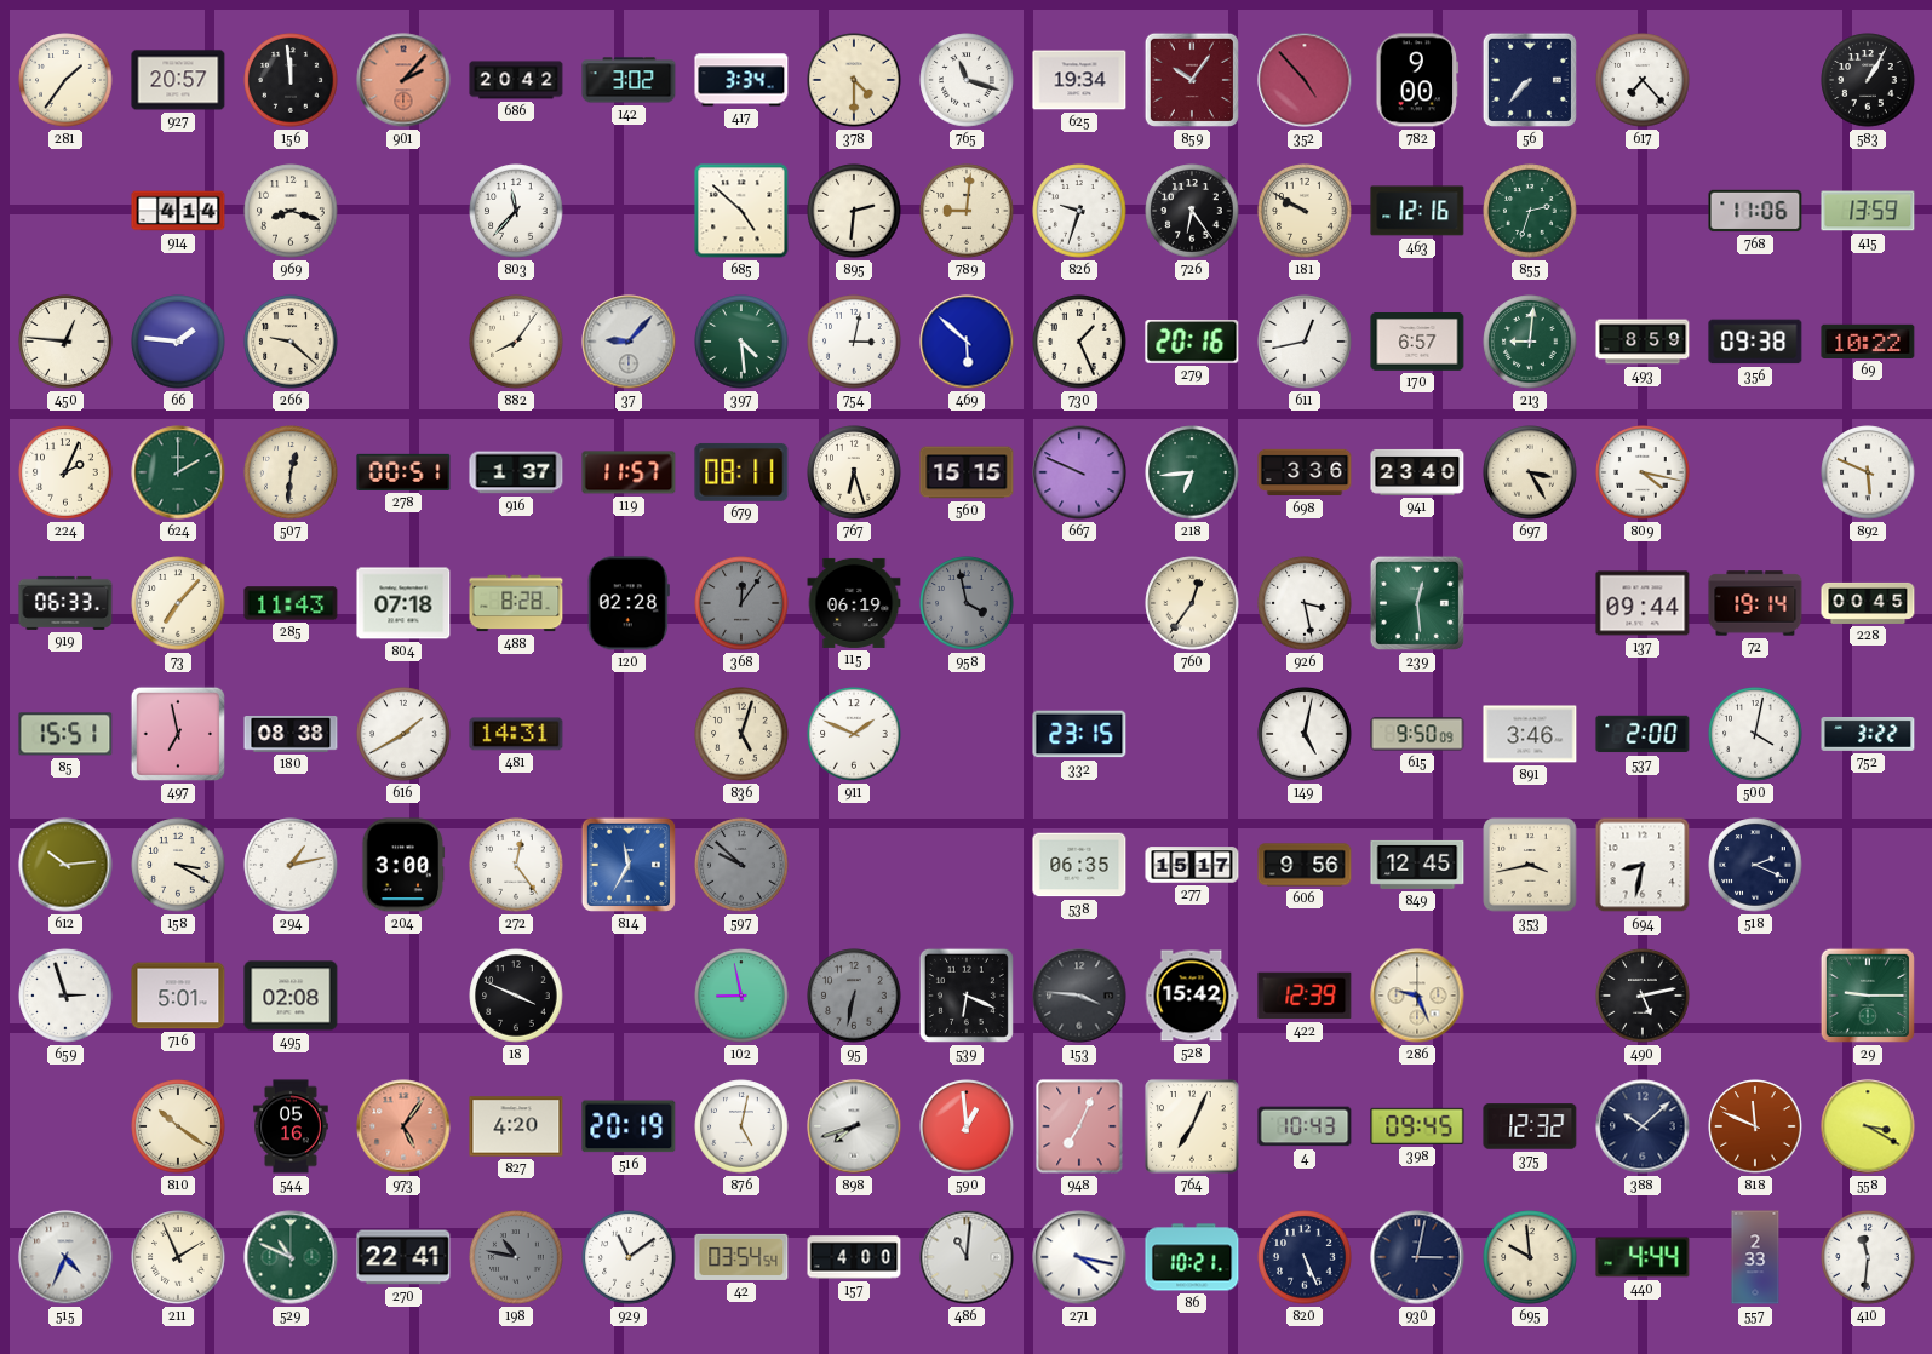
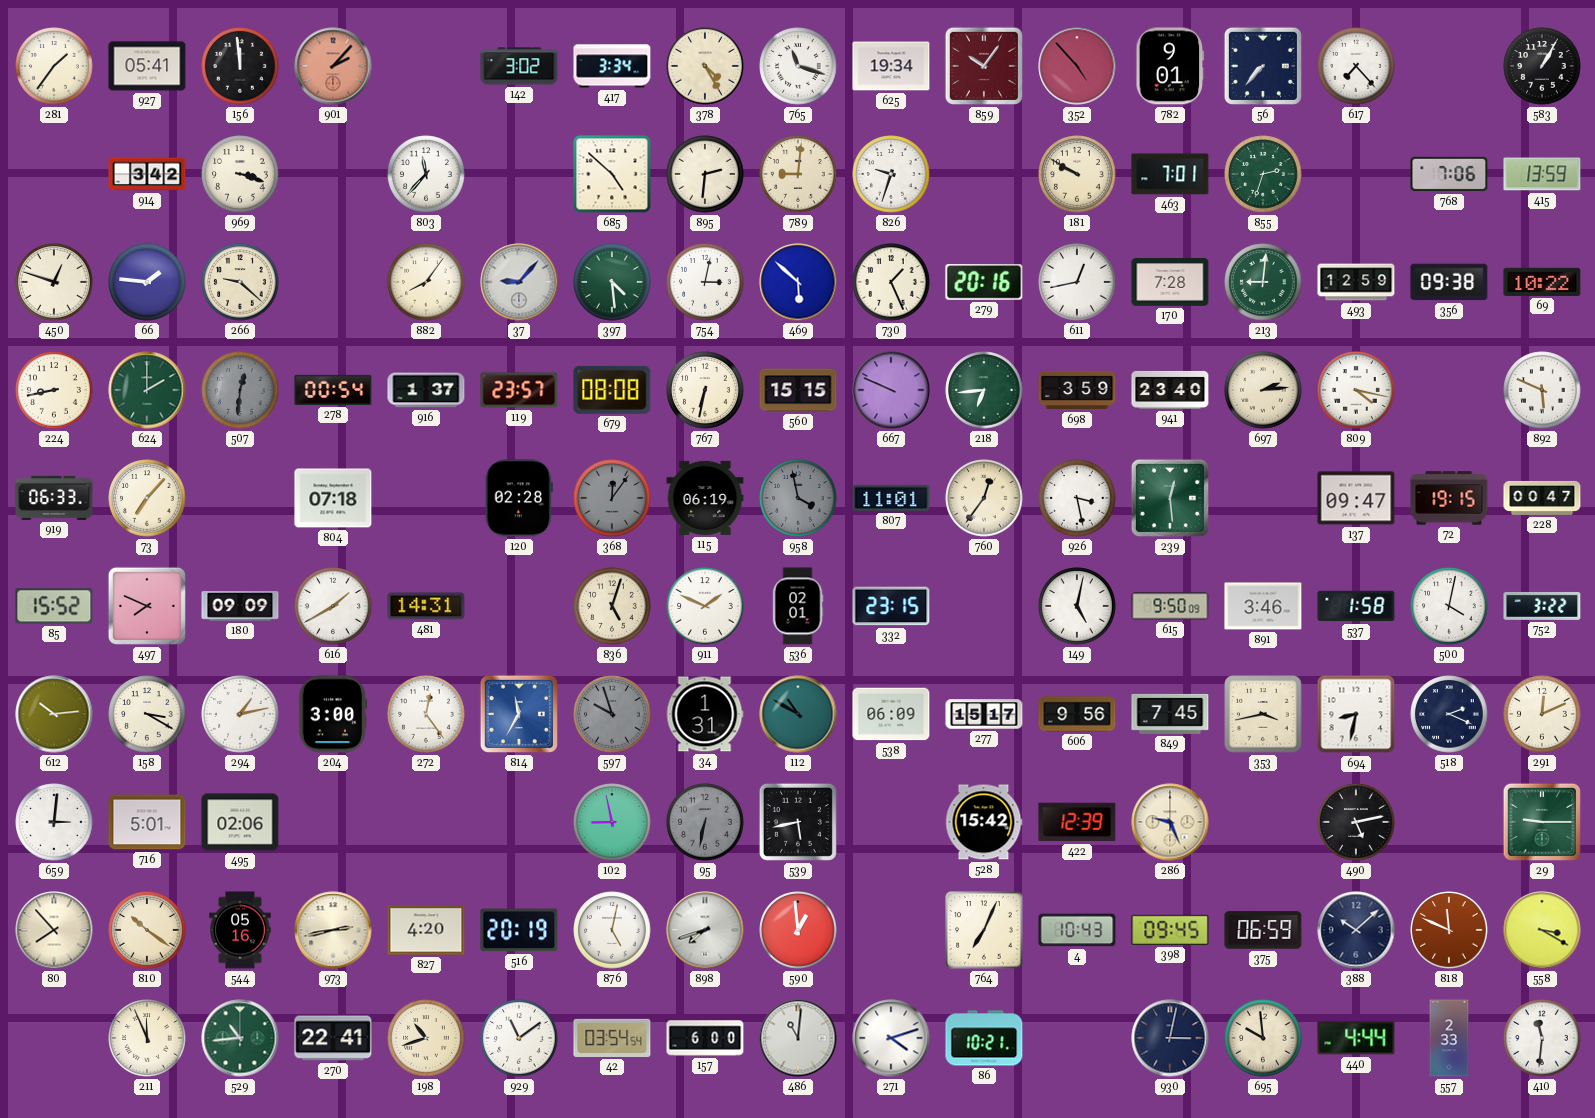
927: 20:57 -> 05:41
686: 20:42 -> none
378: 4:30 -> 4:25
782: 9:00 -> 9:01
914: 4:14 -> 3:42
969: 8:18 -> 3:18
726: 6:24 -> none
463: 12:16 -> 7:01
768: 11:06 -> 7:06
450: 12:46 -> 12:48
170: 6:57 -> 7:28
493: 8:59 -> 12:59
224: 2:04 -> 8:43
507 dial: cream -> grey
278: 00:51 -> 00:54
119: 11:57 -> 23:57
679: 08:11 -> 08:08
767: 6:27 -> 6:32
698: 3:36 -> 3:59
697: 3:25 -> 2:14
285: 11:43 -> none
488: 8:28 -> none
807: none -> 11:01
137: 09:44 -> 09:47
72: 19:14 -> 19:15
228: 00:45 -> 00:47
85: 15:51 -> 15:52
497: 6:58 -> 7:49
180: 08:38 -> 09:09
536: none -> 02:01
537: 2:00 -> 1:58
597: 9:52 -> 9:57
34: none -> 1:31
112: none -> 10:50
538: 06:35 -> 06:09
849: 12:45 -> 7:45
291: none -> 12:11
659: 2:57 -> 3:01
495: 02:08 -> 02:06
18: 3:49 -> none
539: 6:19 -> 5:43
153: 3:46 -> none
80: none -> 7:53
973: 5:06 -> 2:43
973 dial: salmon -> cream
948: 7:04 -> none
375: 12:32 -> 06:59
515: 4:34 -> none
211: 1:56 -> 11:56
529: 10:49 -> 10:44
198: 10:47 -> 10:42
198 dial: grey -> cream
157: 4:00 -> 6:00
271: 4:17 -> 4:12
820: 5:26 -> none
